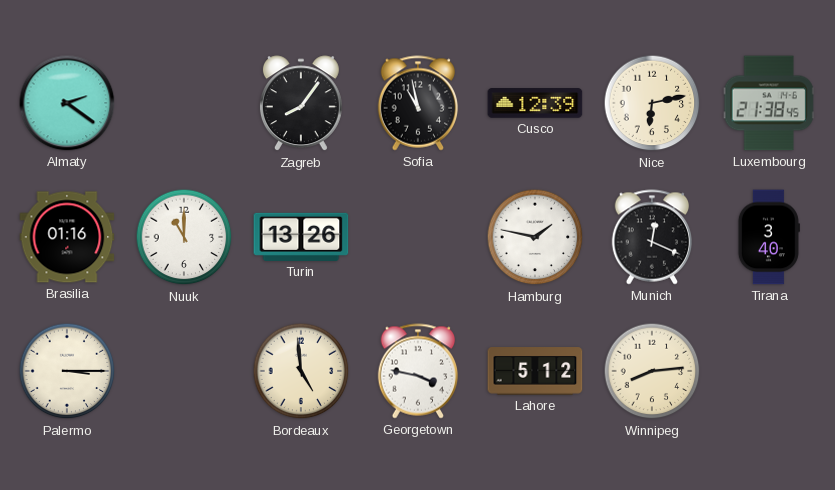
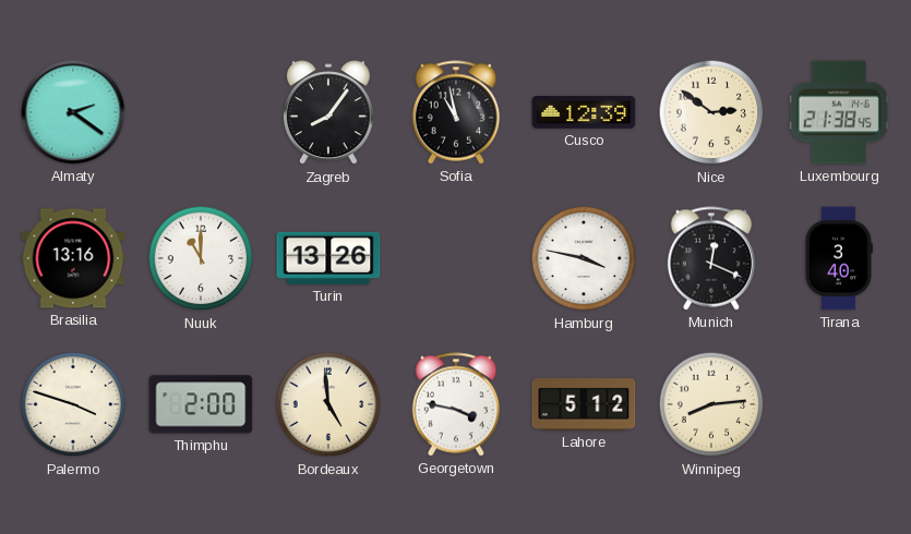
Nice: 6:13 -> 2:51
Brasilia: 01:16 -> 13:16
Hamburg: 1:47 -> 3:47
Palermo: 3:15 -> 3:48
Thimphu: none -> 2:00
